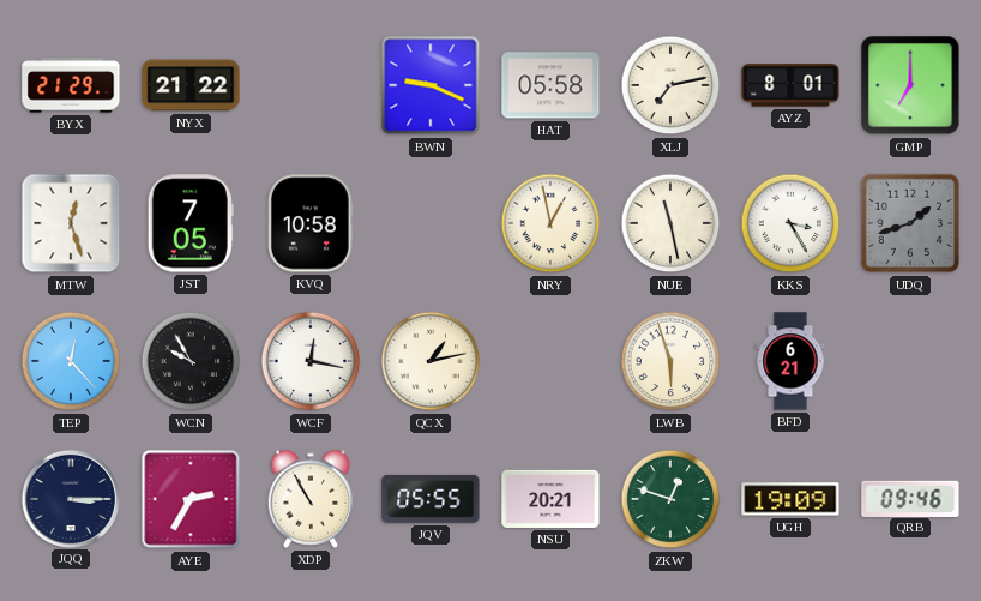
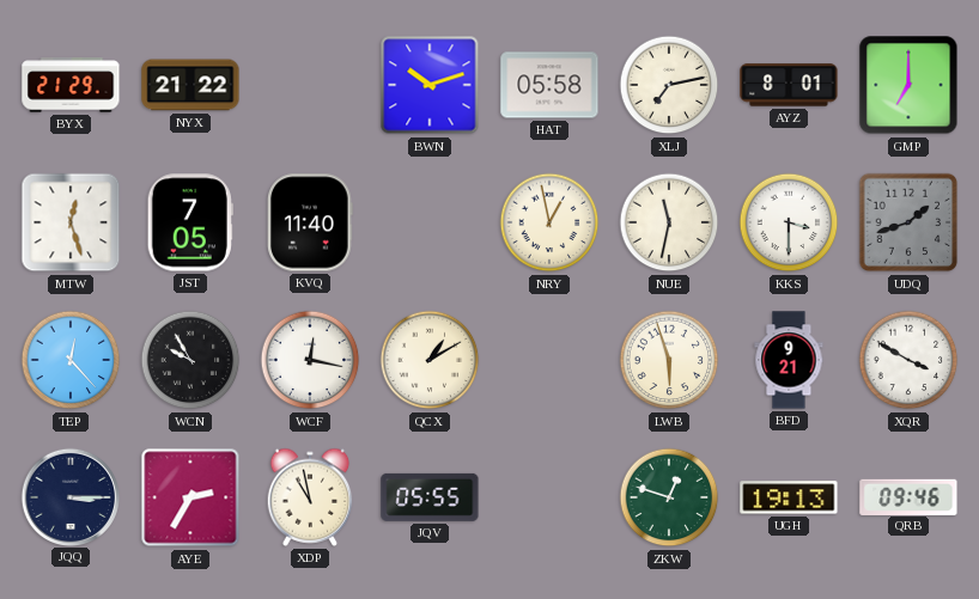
BWN: 9:19 -> 10:12
KVQ: 10:58 -> 11:40
NUE: 11:28 -> 11:32
KKS: 3:25 -> 3:30
QCX: 1:13 -> 1:10
BFD: 6:21 -> 9:21
XQR: none -> 3:50
XDP: 10:55 -> 10:58
NSU: 20:21 -> none
UGH: 19:09 -> 19:13
